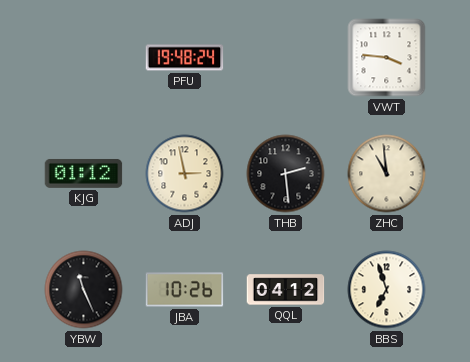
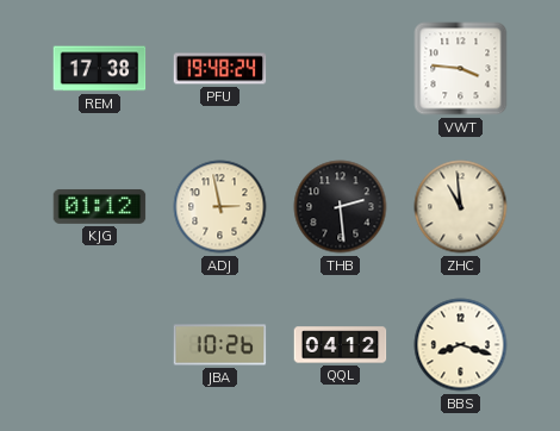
REM: none -> 17:38
YBW: 11:26 -> none
BBS: 6:57 -> 8:18
